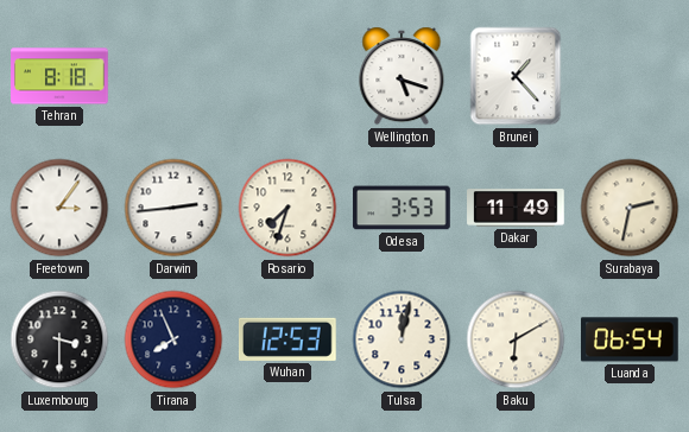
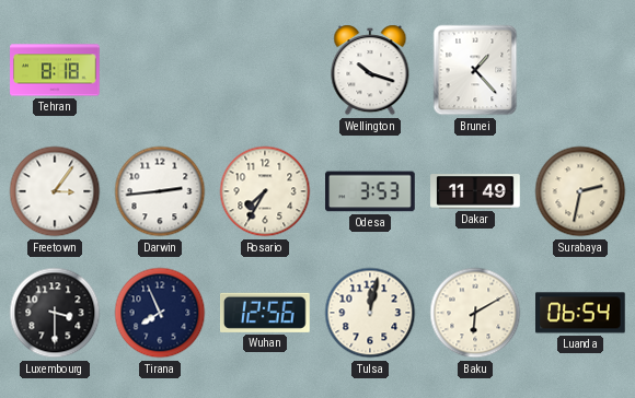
Wellington: 5:18 -> 10:18
Rosario: 7:33 -> 7:35
Wuhan: 12:53 -> 12:56
